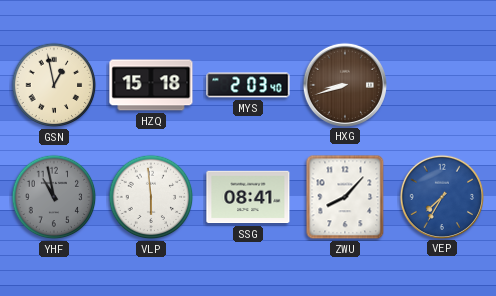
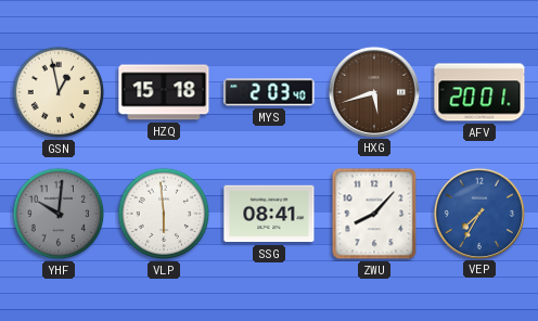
HXG: 8:42 -> 5:42
AFV: none -> 20:01
YHF: 10:58 -> 10:01
